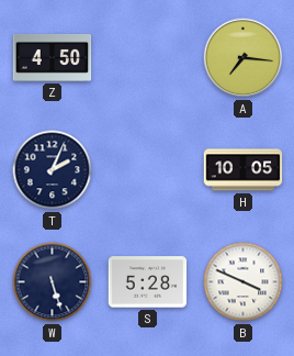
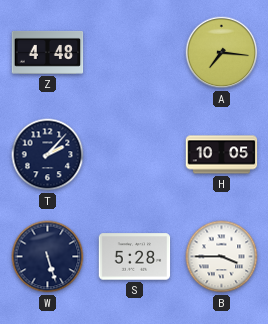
Z: 4:50 -> 4:48
T: 2:04 -> 2:07
B: 3:49 -> 3:45
